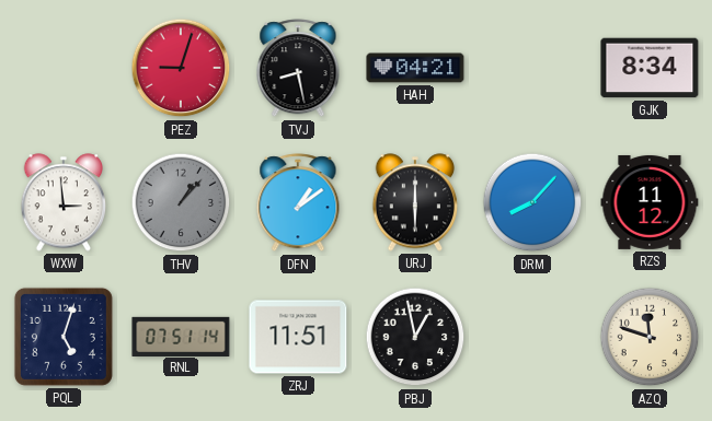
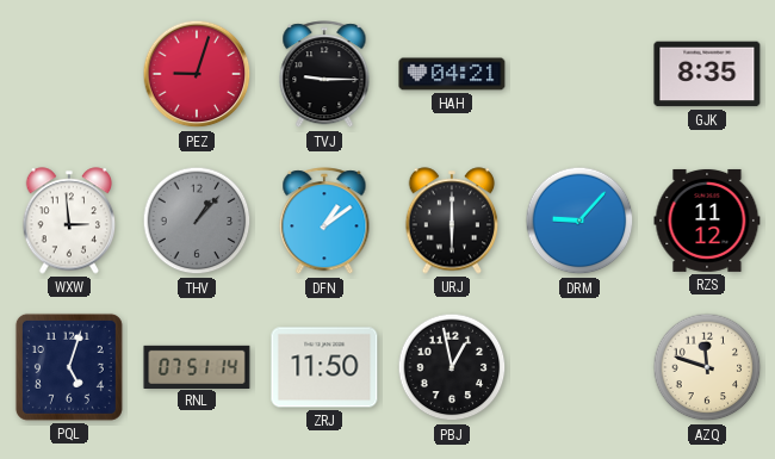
TVJ: 8:28 -> 9:15
GJK: 8:34 -> 8:35
DRM: 8:07 -> 9:07
ZRJ: 11:51 -> 11:50
